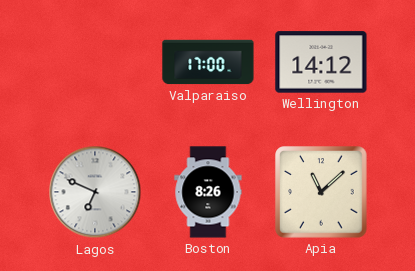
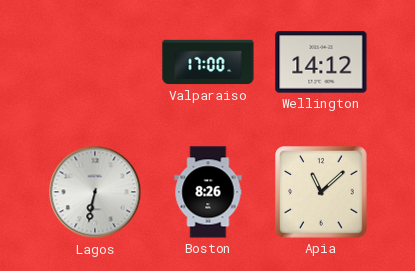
Lagos: 6:49 -> 6:32
